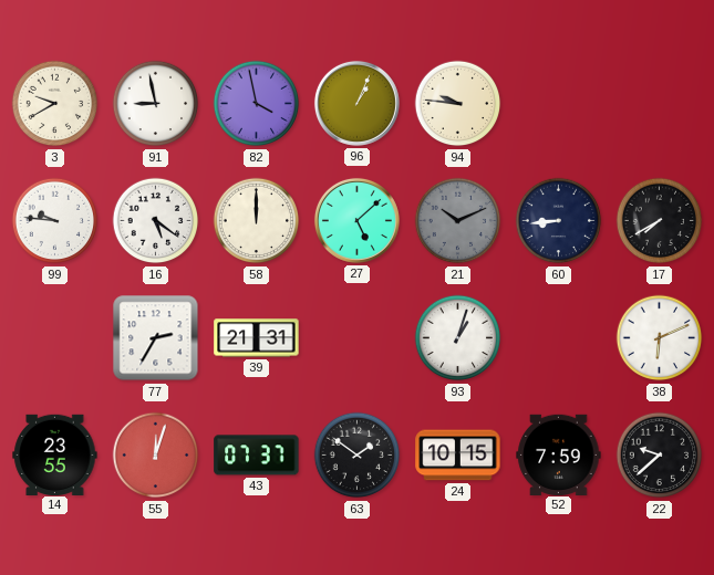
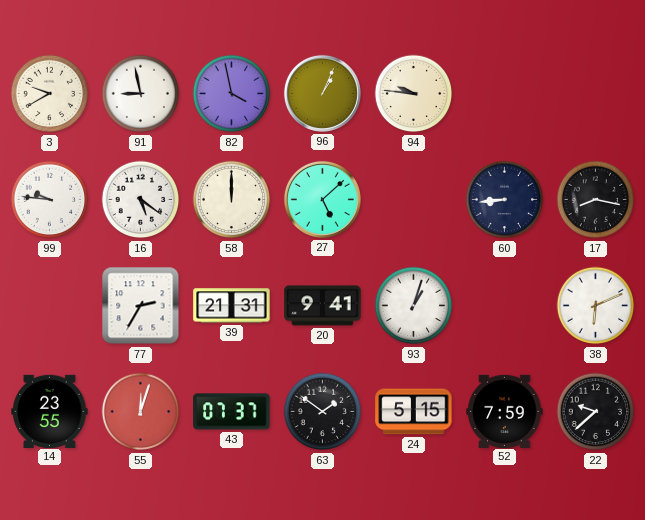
21: 10:11 -> none
17: 7:40 -> 8:17
20: none -> 9:41
24: 10:15 -> 5:15
